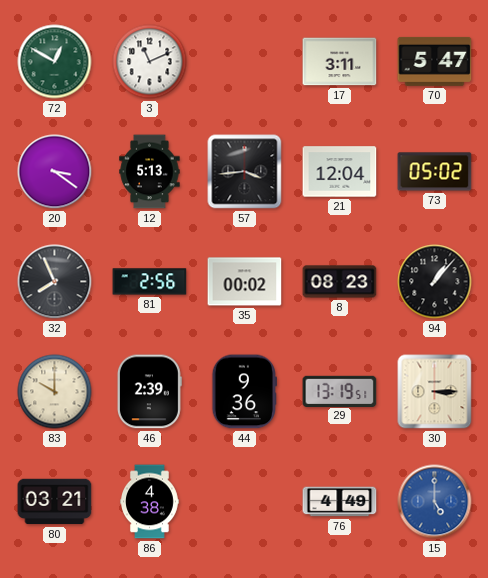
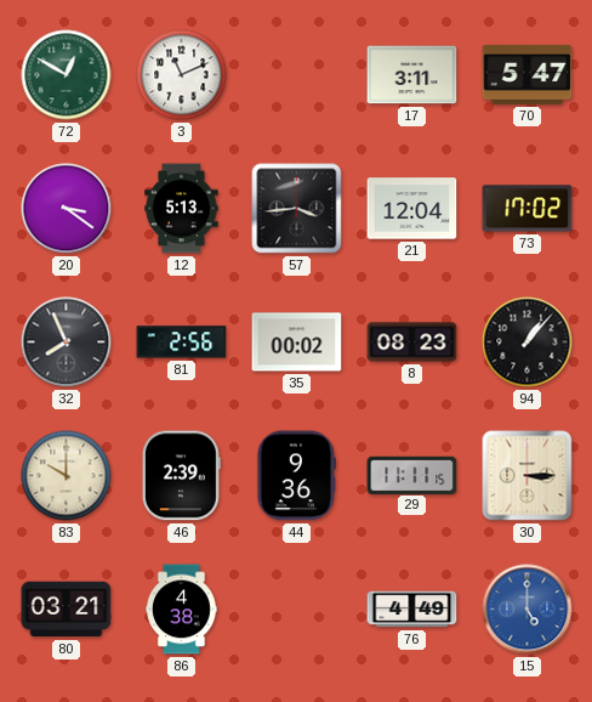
73: 05:02 -> 17:02
29: 13:19 -> 11:11
